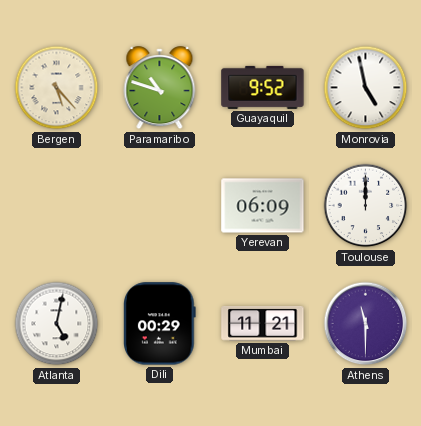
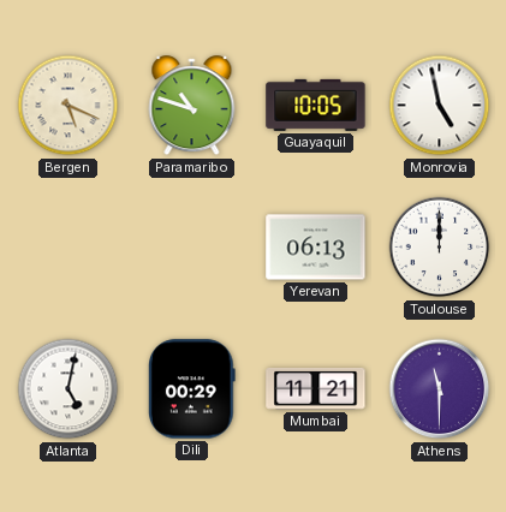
Bergen: 5:23 -> 5:19
Guayaquil: 9:52 -> 10:05
Yerevan: 06:09 -> 06:13
